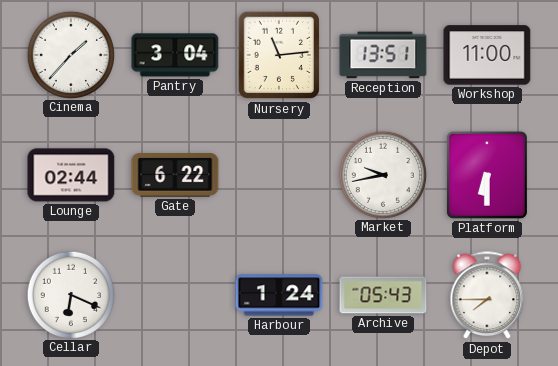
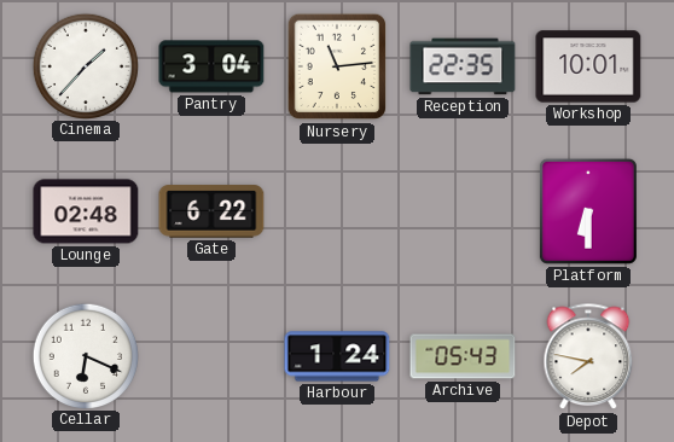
Reception: 13:51 -> 22:35
Workshop: 11:00 -> 10:01
Lounge: 02:44 -> 02:48
Market: 9:43 -> none
Depot: 7:45 -> 7:47
